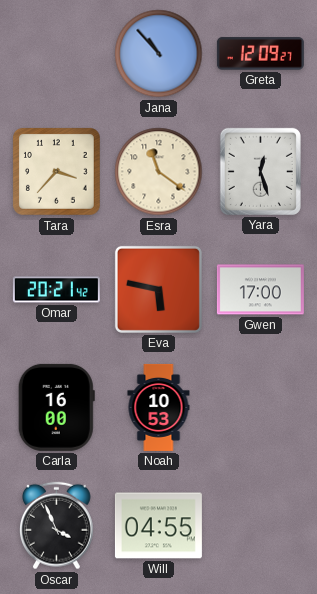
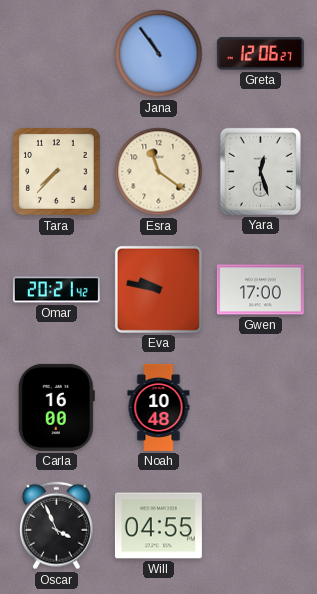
Jana: 10:53 -> 10:54
Greta: 12:09 -> 12:06
Tara: 3:37 -> 7:37
Eva: 5:47 -> 9:47
Noah: 10:53 -> 10:48
